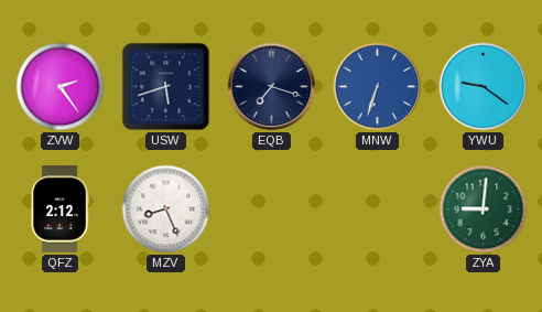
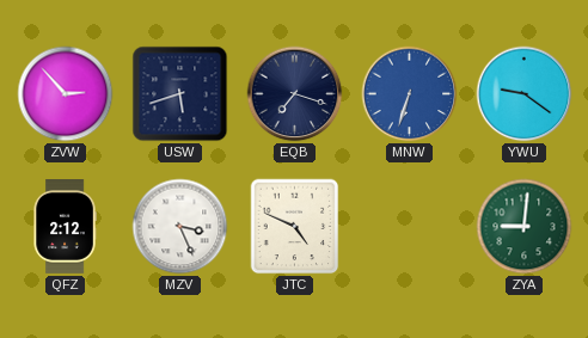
ZVW: 2:24 -> 2:53
MZV: 8:26 -> 3:26
JTC: none -> 4:49
